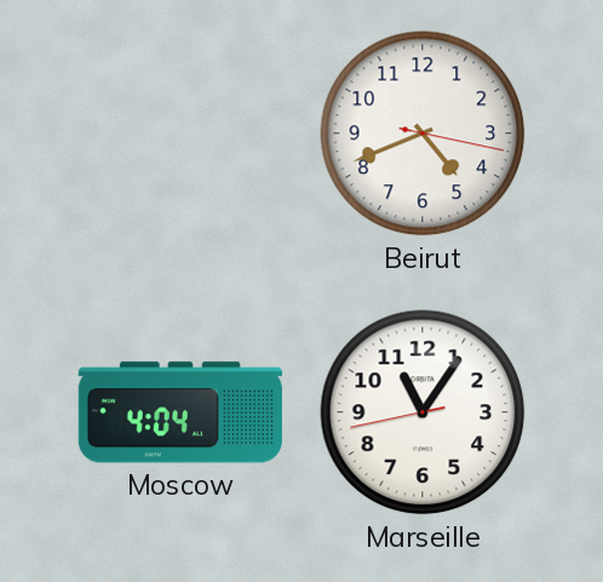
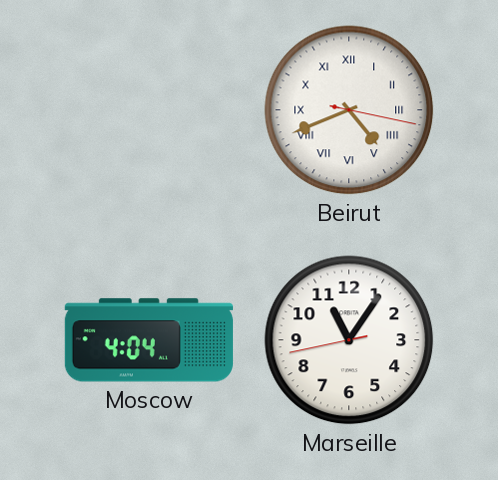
Beirut numerals: Arabic -> Roman
